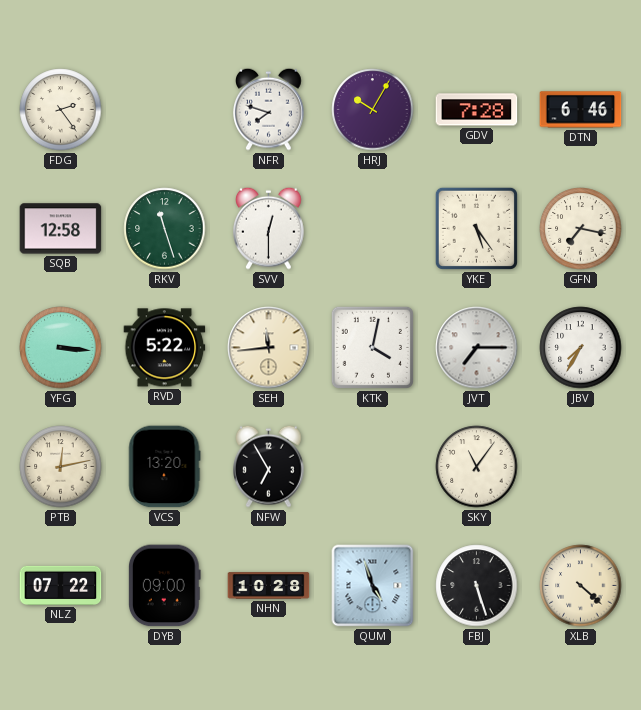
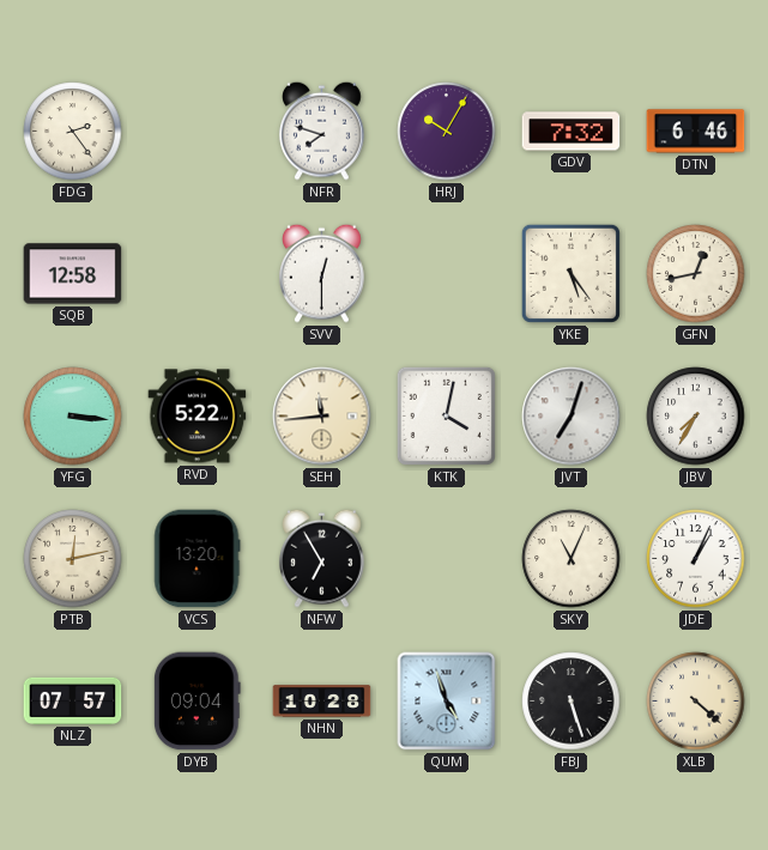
GDV: 7:28 -> 7:32
RKV: 11:27 -> none
GFN: 7:17 -> 12:43
JVT: 7:15 -> 7:03
SKY: 11:06 -> 11:04
JDE: none -> 1:04
NLZ: 07:22 -> 07:57
DYB: 09:00 -> 09:04
